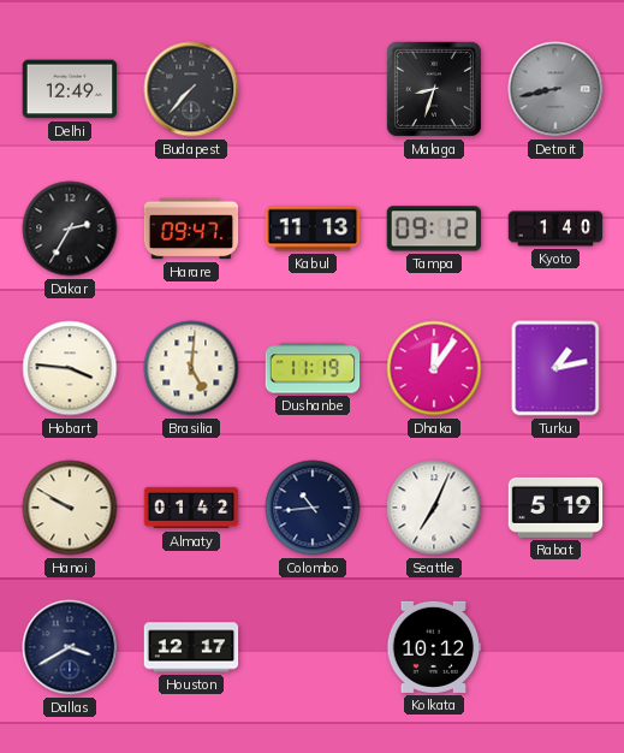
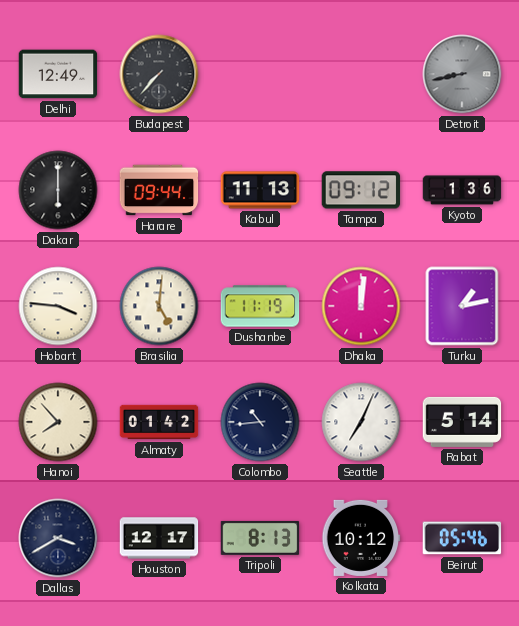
Malaga: 8:33 -> none
Dakar: 2:35 -> 6:00
Harare: 09:47 -> 09:44
Kyoto: 1:40 -> 1:36
Dhaka: 12:06 -> 12:01
Hanoi: 9:50 -> 7:53
Rabat: 5:19 -> 5:14
Tripoli: none -> 8:13
Beirut: none -> 05:46
